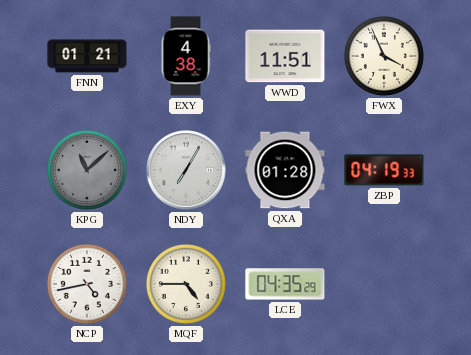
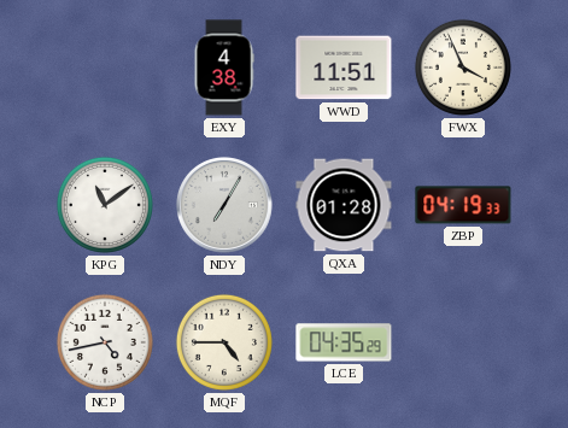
FNN: 01:21 -> none
KPG: 11:08 -> 11:09
KPG dial: grey -> white
